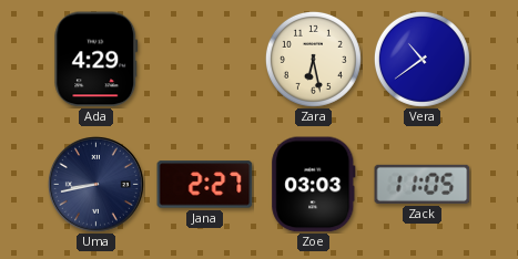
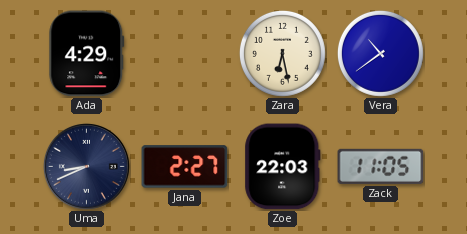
Uma: 8:43 -> 8:41
Zoe: 03:03 -> 22:03
